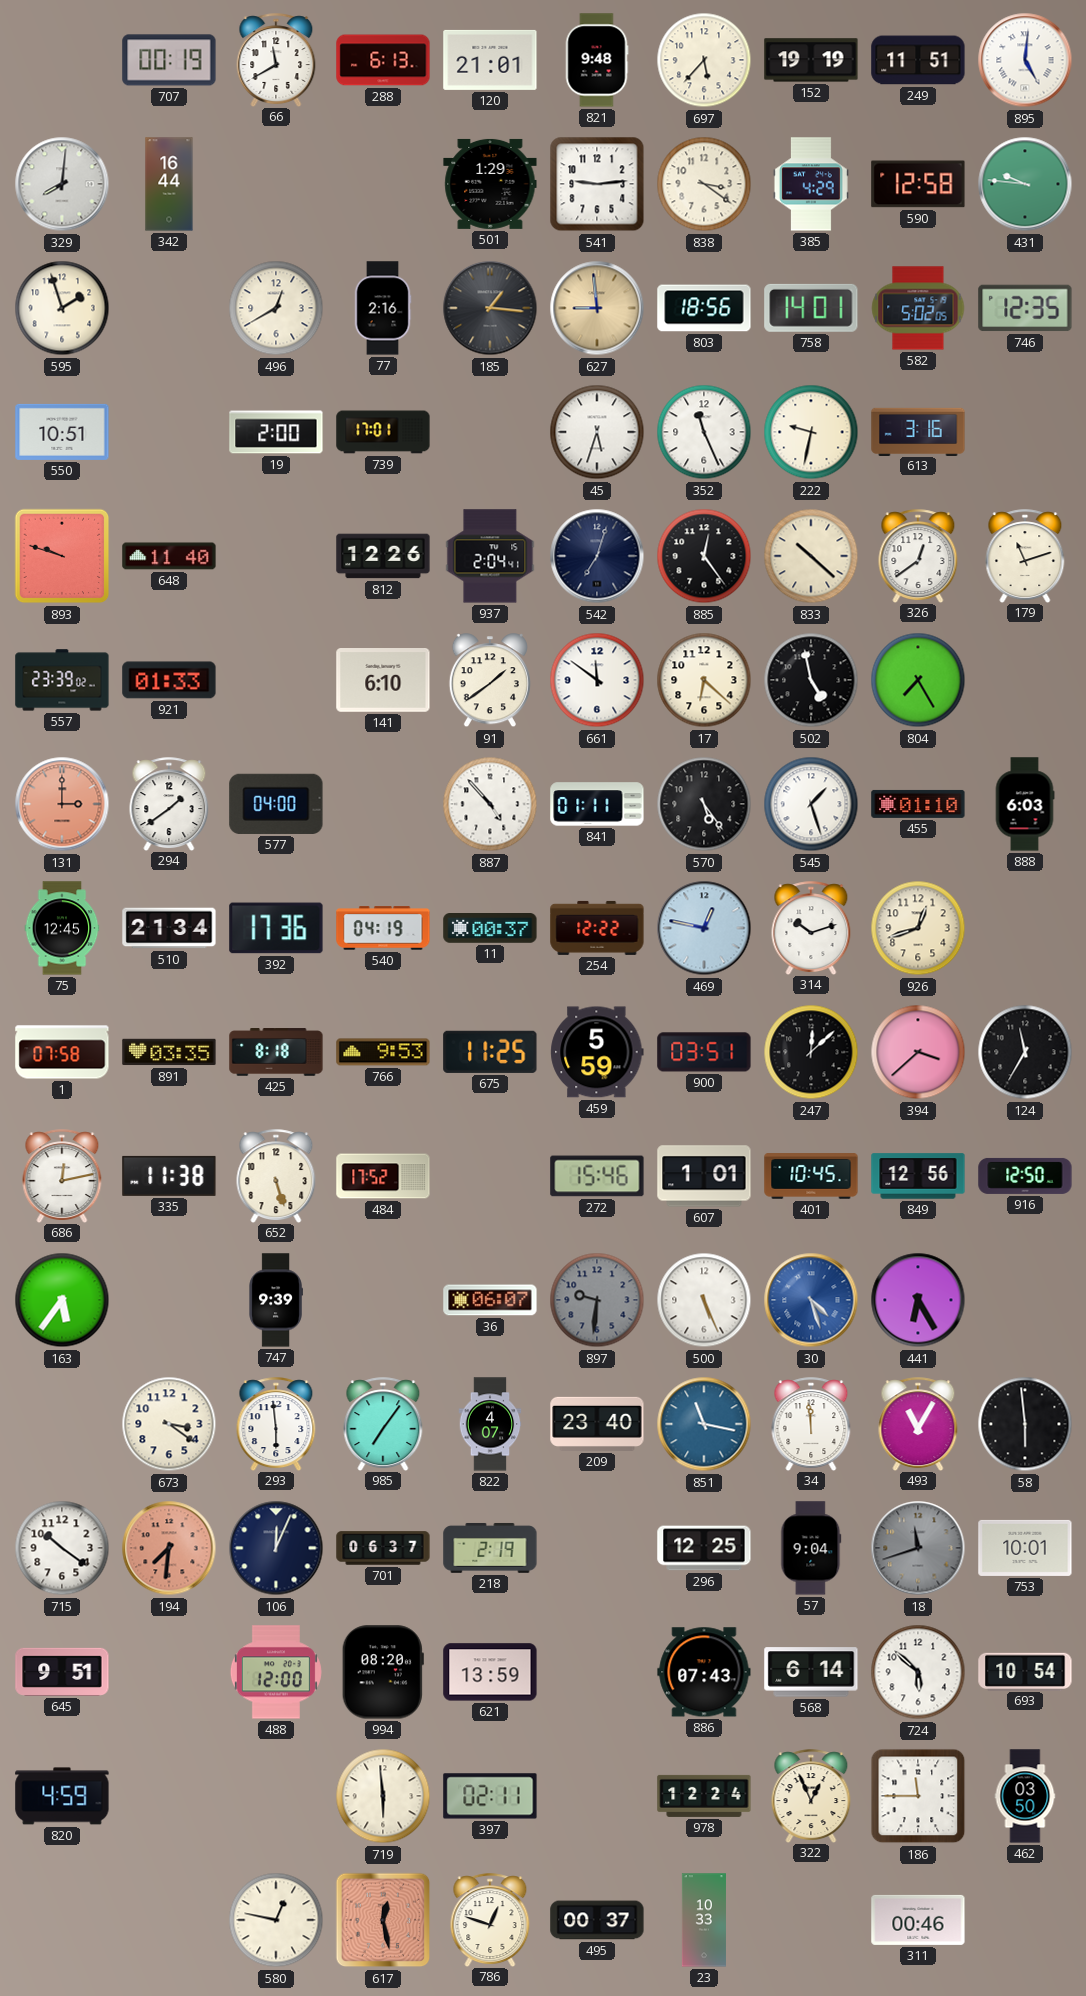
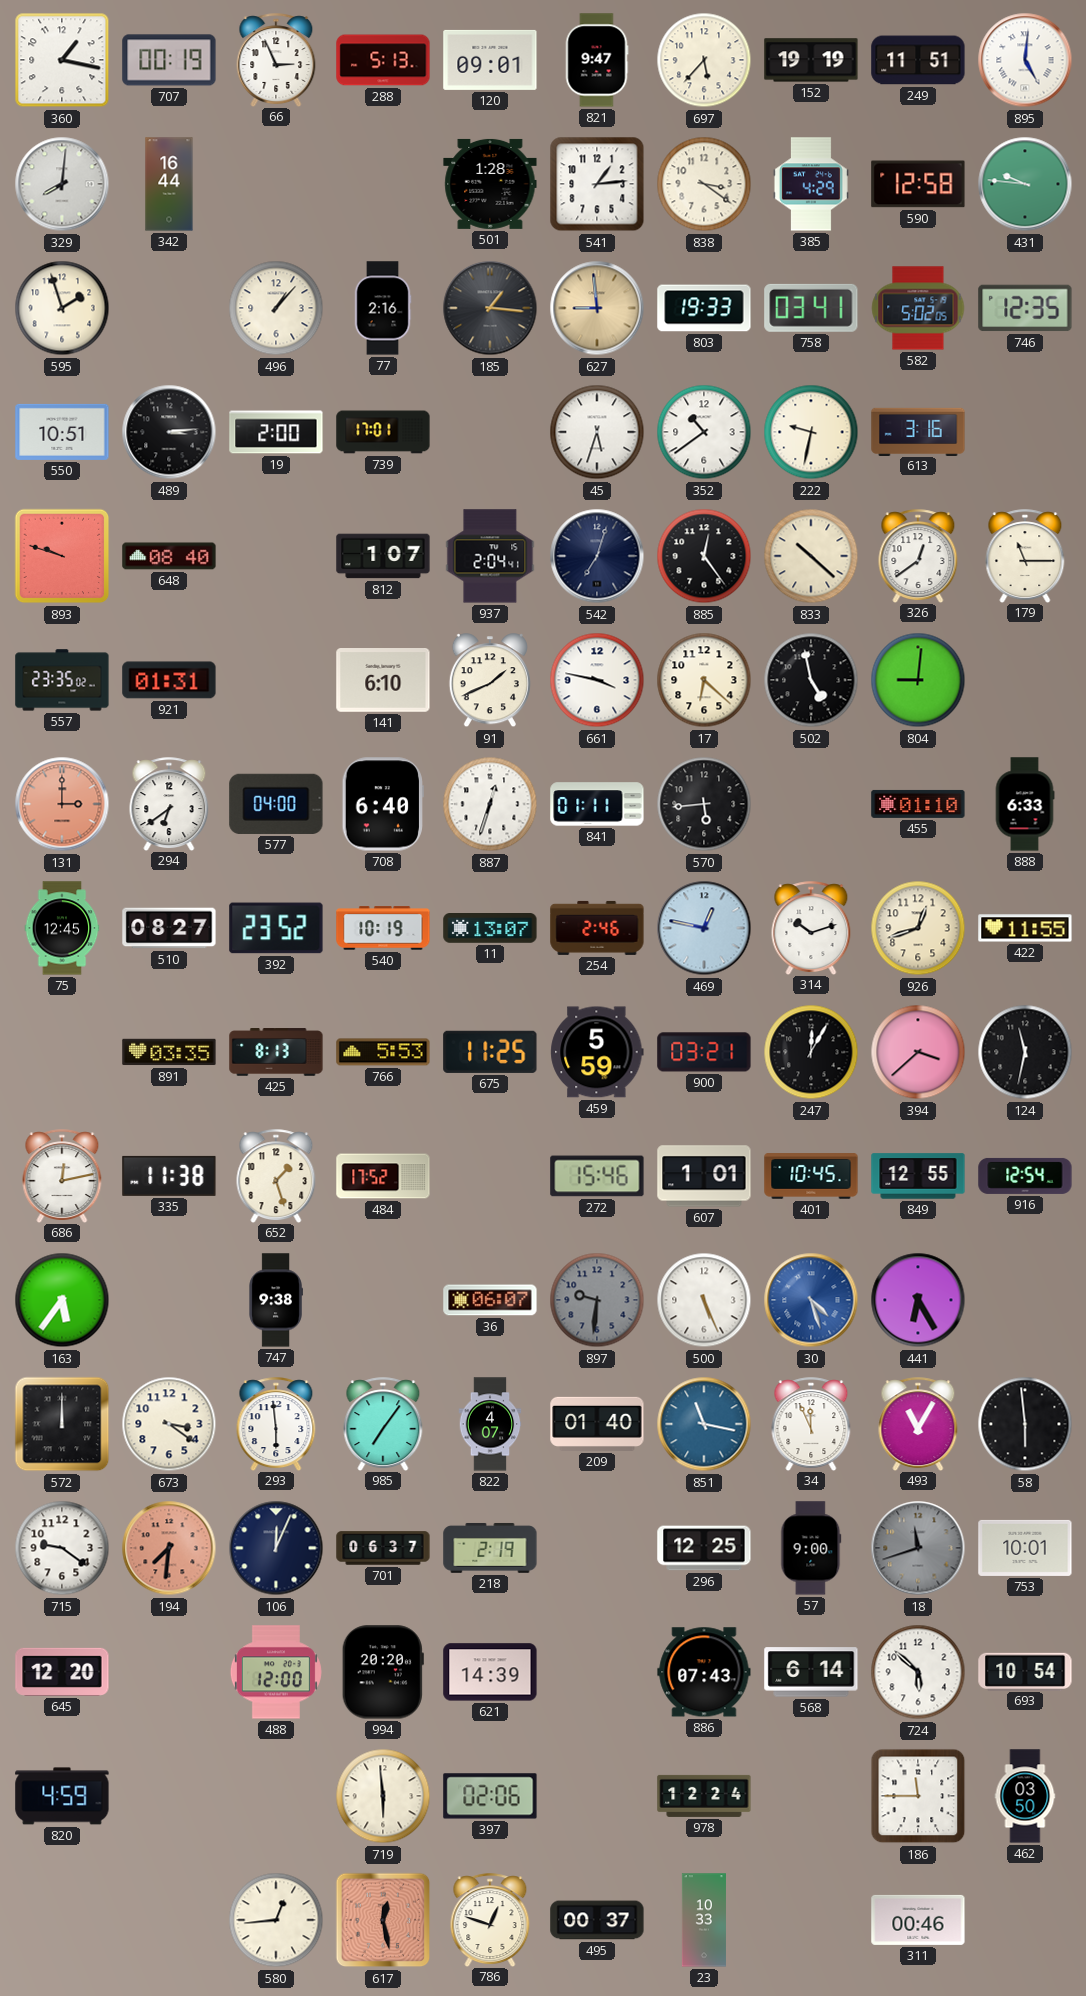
360: none -> 1:17
66: 11:40 -> 2:56
288: 6:13 -> 5:13
120: 21:01 -> 09:01
821: 9:48 -> 9:47
501: 1:29 -> 1:28
541: 9:14 -> 1:14
496: 12:40 -> 1:07
803: 18:56 -> 19:33
758: 14:01 -> 03:41
489: none -> 3:14
352: 11:26 -> 10:39
648: 11:40 -> 08:40
812: 12:26 -> 1:07
179: 11:12 -> 11:15
557: 23:39 -> 23:35
921: 01:33 -> 01:31
91: 1:39 -> 1:41
661: 11:51 -> 3:47
804: 7:25 -> 9:01
294: 1:39 -> 6:39
708: none -> 6:40
887: 4:53 -> 12:33
570: 5:24 -> 5:44
545: 1:27 -> none
888: 6:03 -> 6:33
510: 21:34 -> 08:27
392: 17:36 -> 23:52
540: 04:19 -> 10:19
11: 00:37 -> 13:07
254: 12:22 -> 2:46
422: none -> 11:55
1: 07:58 -> none
425: 8:18 -> 8:13
766: 9:53 -> 5:53
900: 03:51 -> 03:21
247: 12:08 -> 12:05
124: 11:35 -> 11:32
652: 5:27 -> 1:27
849: 12:56 -> 12:55
916: 12:50 -> 12:54
747: 9:39 -> 9:38
572: none -> 12:00
209: 23:40 -> 01:40
34: 11:59 -> 11:56
715: 10:21 -> 9:21
57: 9:04 -> 9:00
645: 9:51 -> 12:20
994: 08:20 -> 20:20
621: 13:59 -> 14:39
397: 02:11 -> 02:06
322: 12:56 -> none
580: 12:47 -> 12:44
